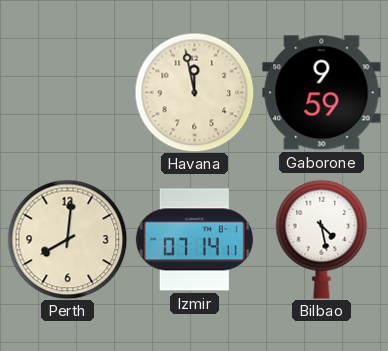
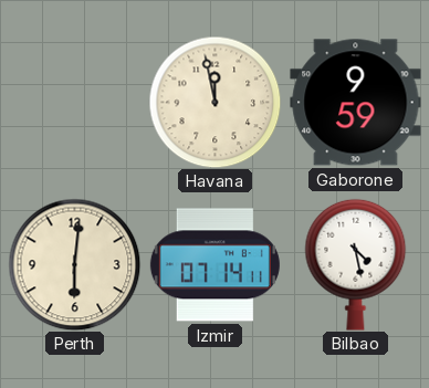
Perth: 8:01 -> 6:01
